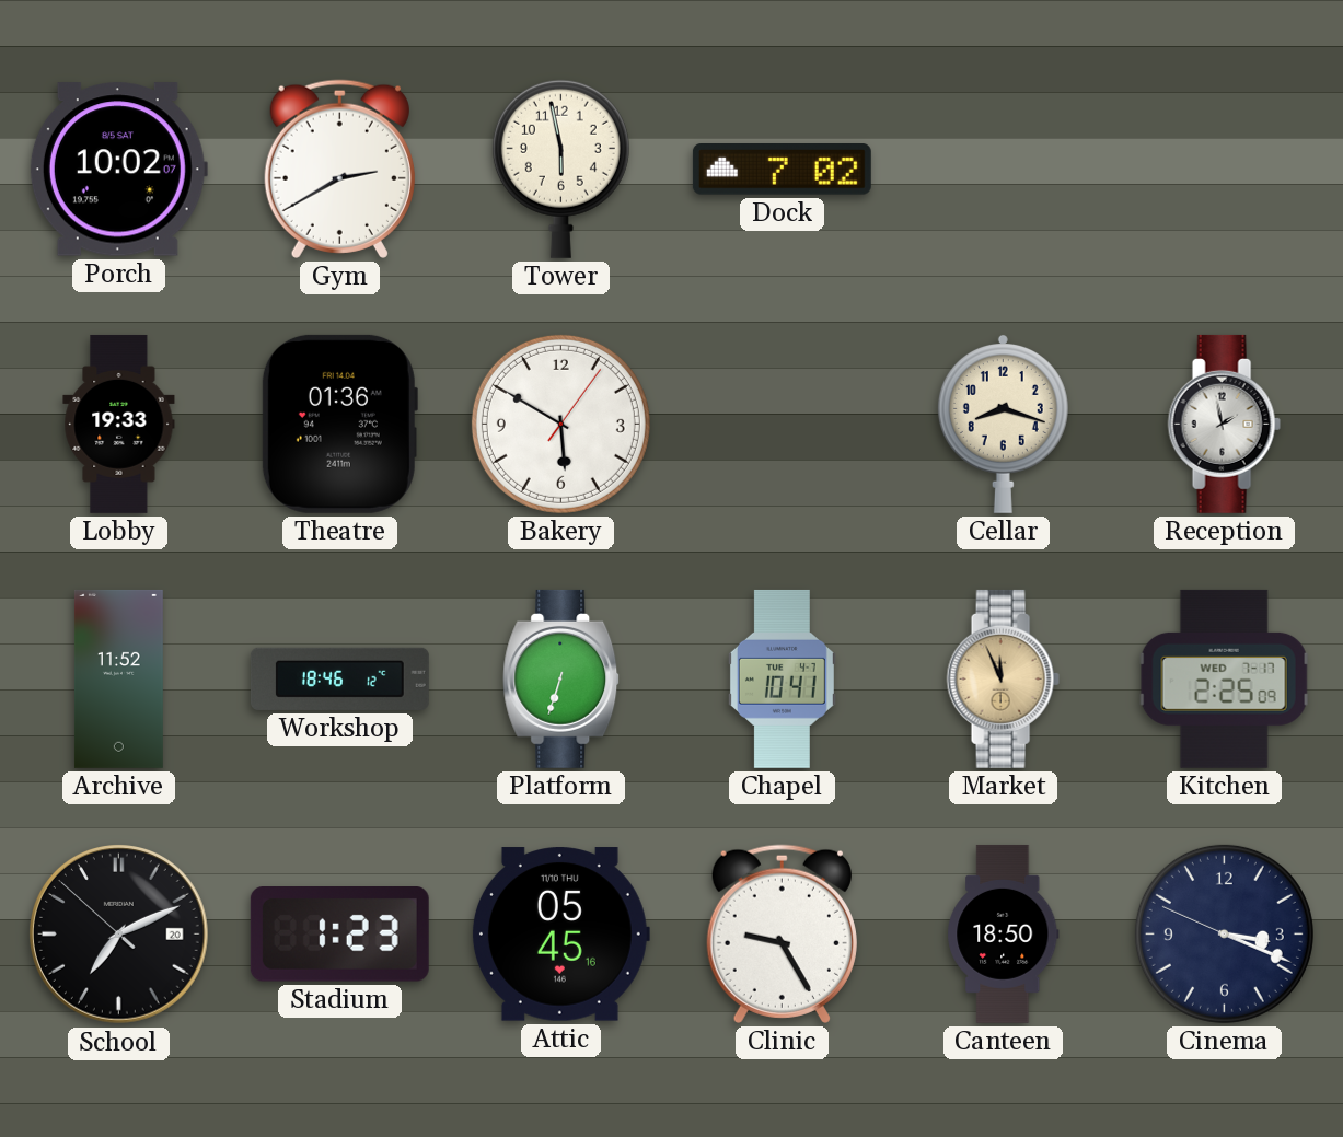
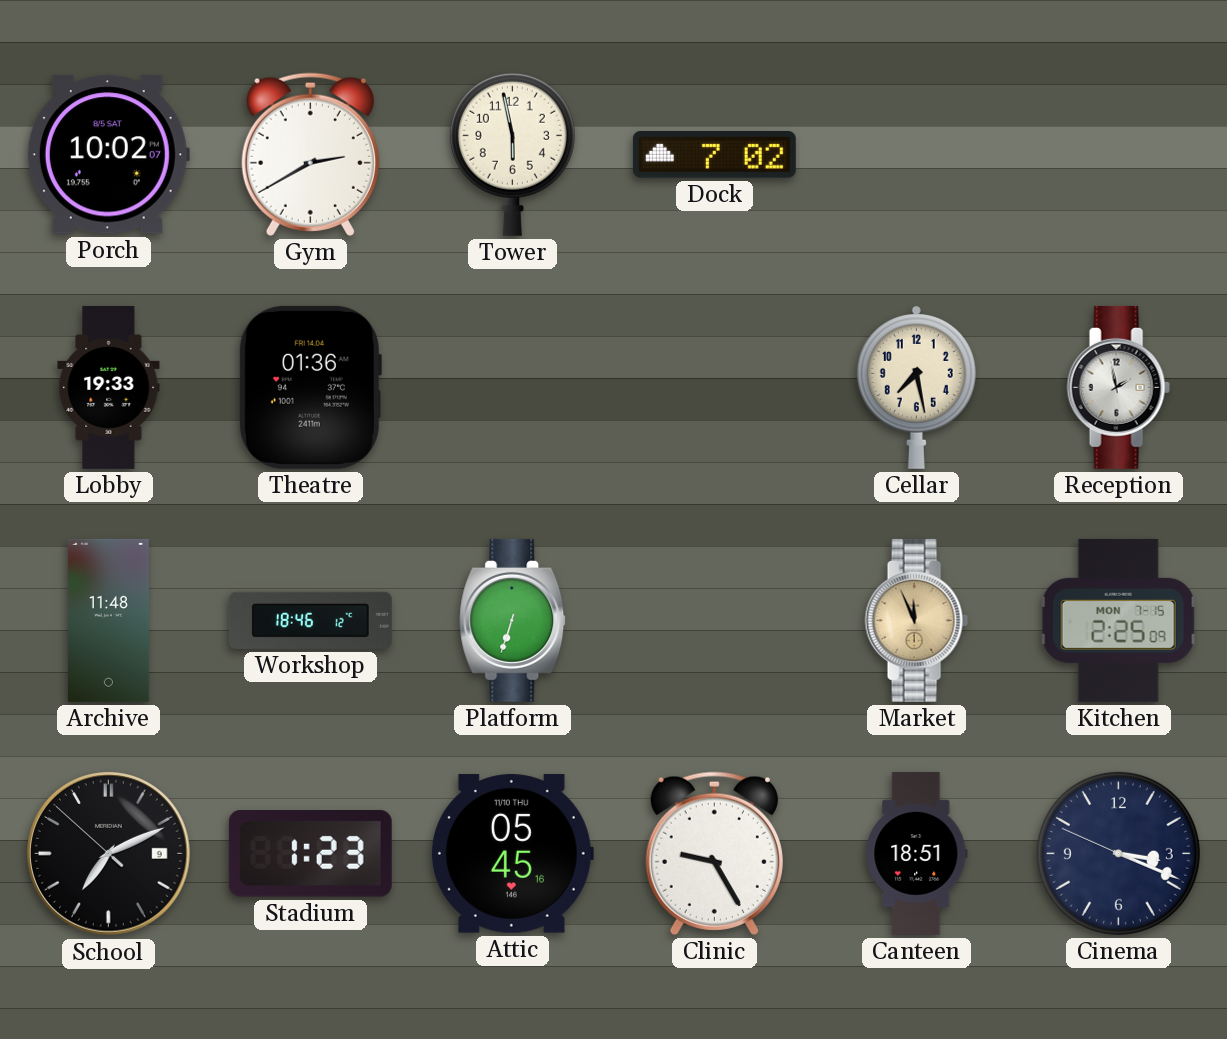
Bakery: 5:50 -> none
Cellar: 8:18 -> 7:28
Archive: 11:52 -> 11:48
Chapel: 10:41 -> none
Kitchen date: WED 7-17 -> MON 7-15
School date: 20 -> 9
Canteen: 18:50 -> 18:51
